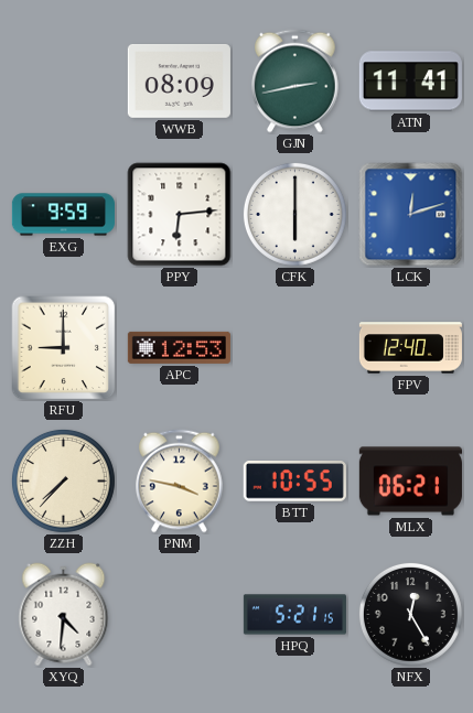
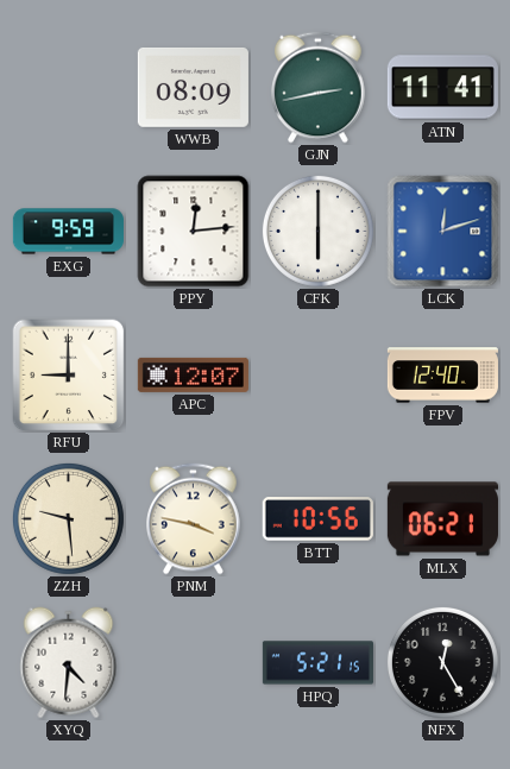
PPY: 6:14 -> 12:14
APC: 12:53 -> 12:07
ZZH: 7:37 -> 9:29
BTT: 10:55 -> 10:56
